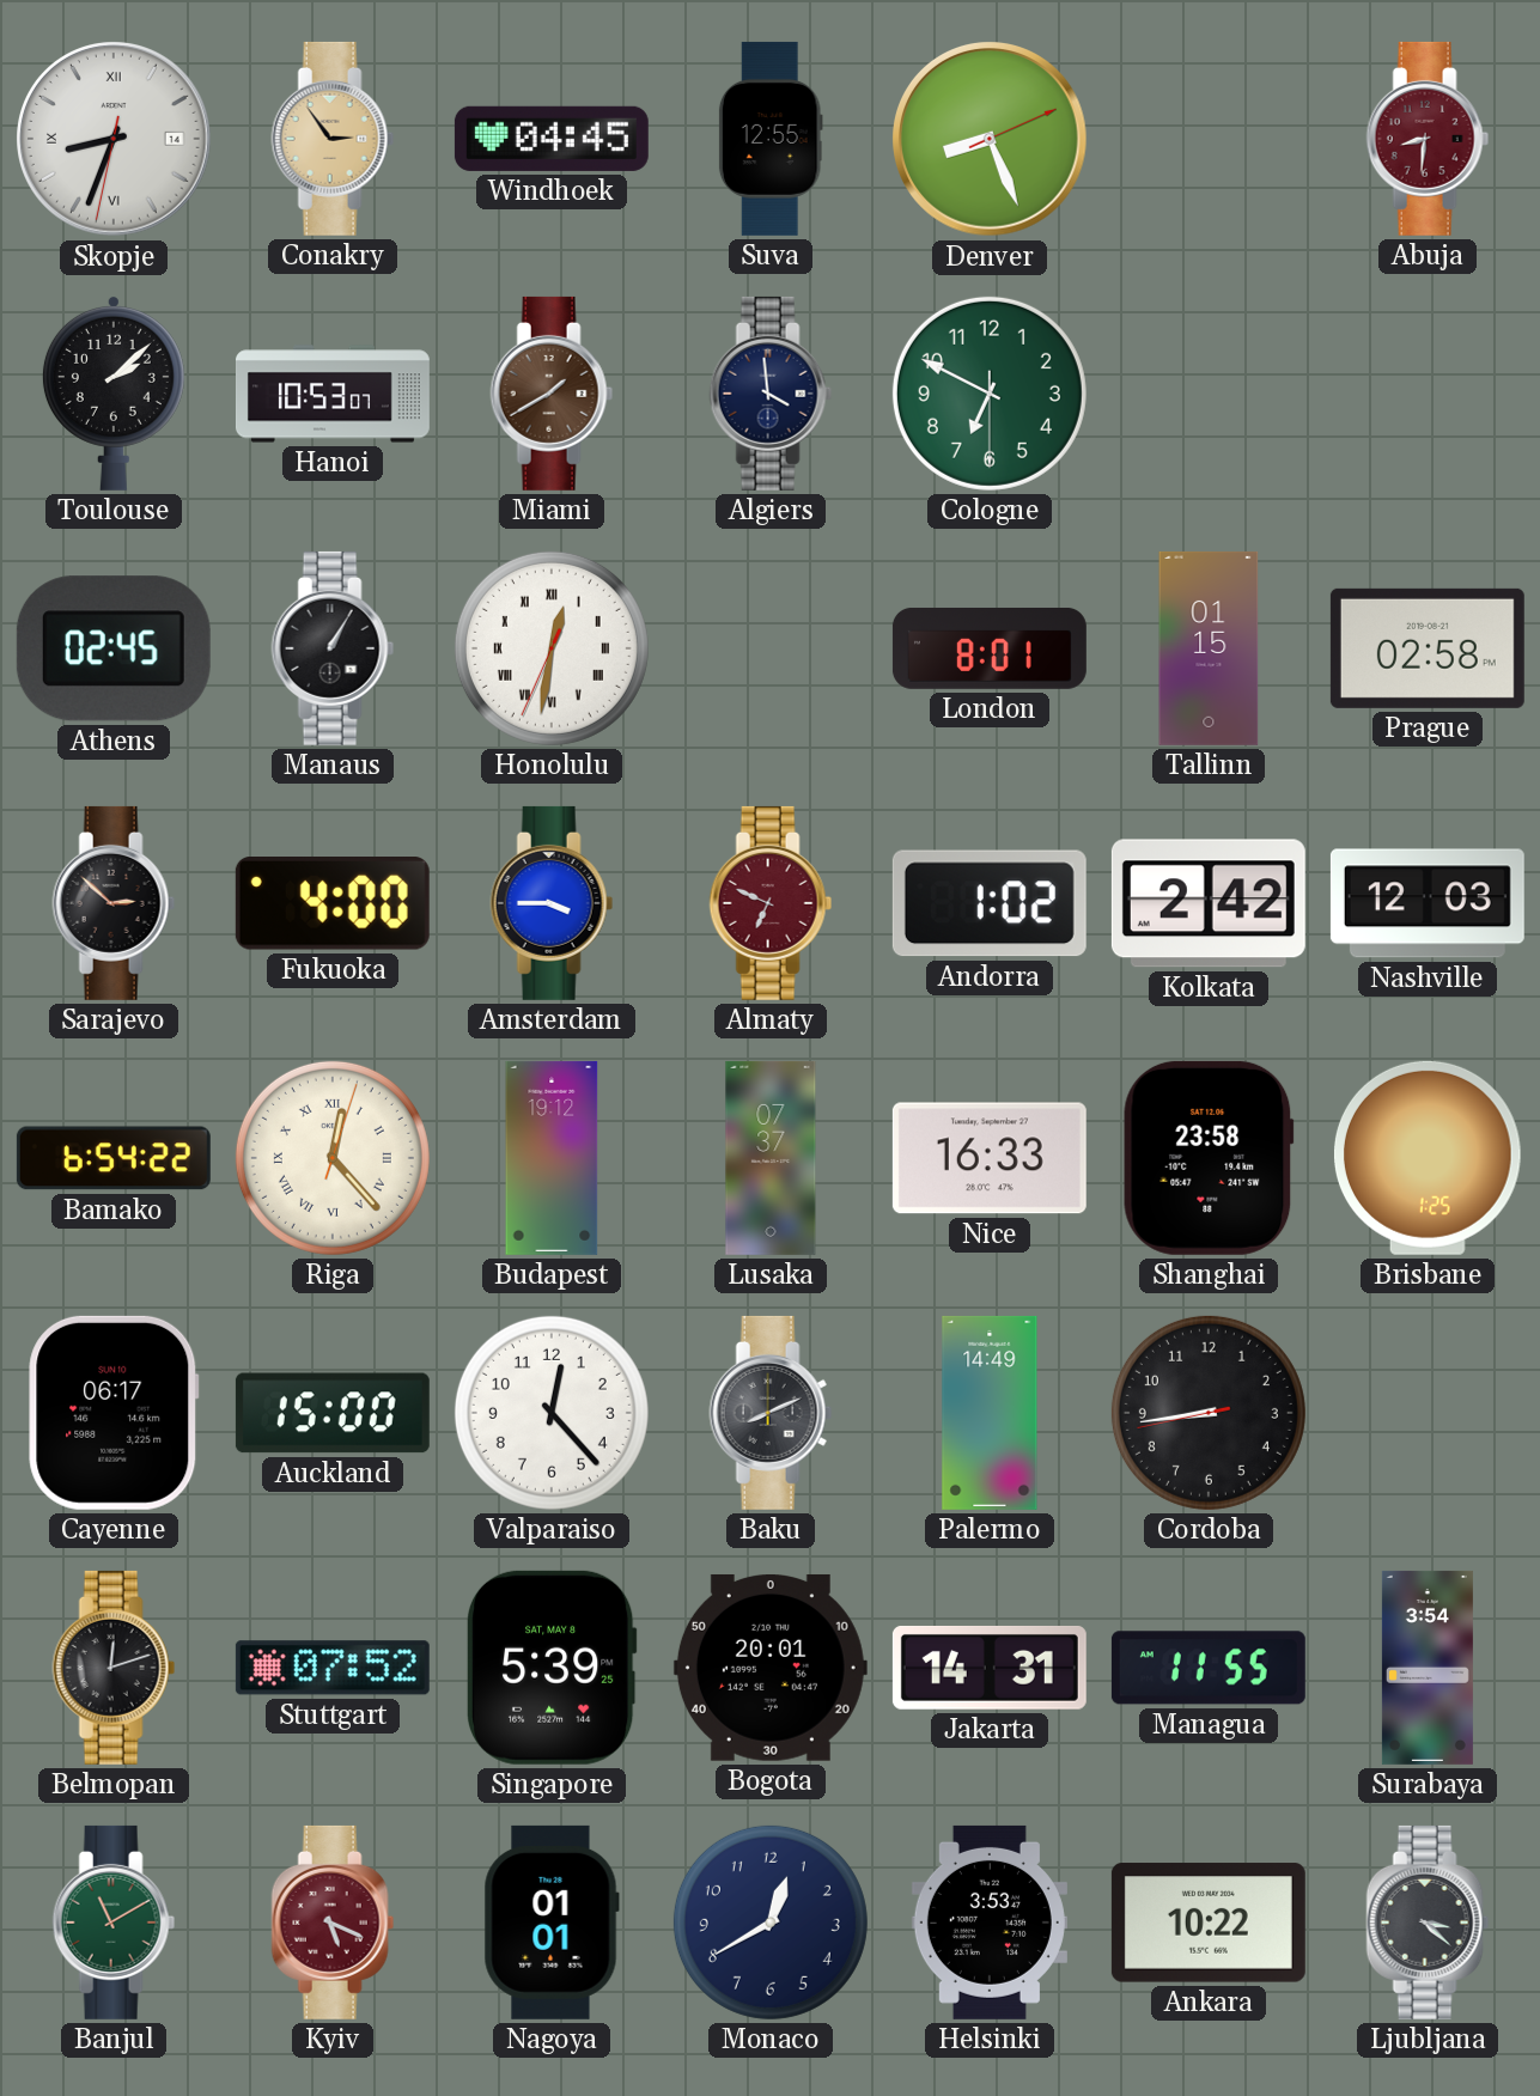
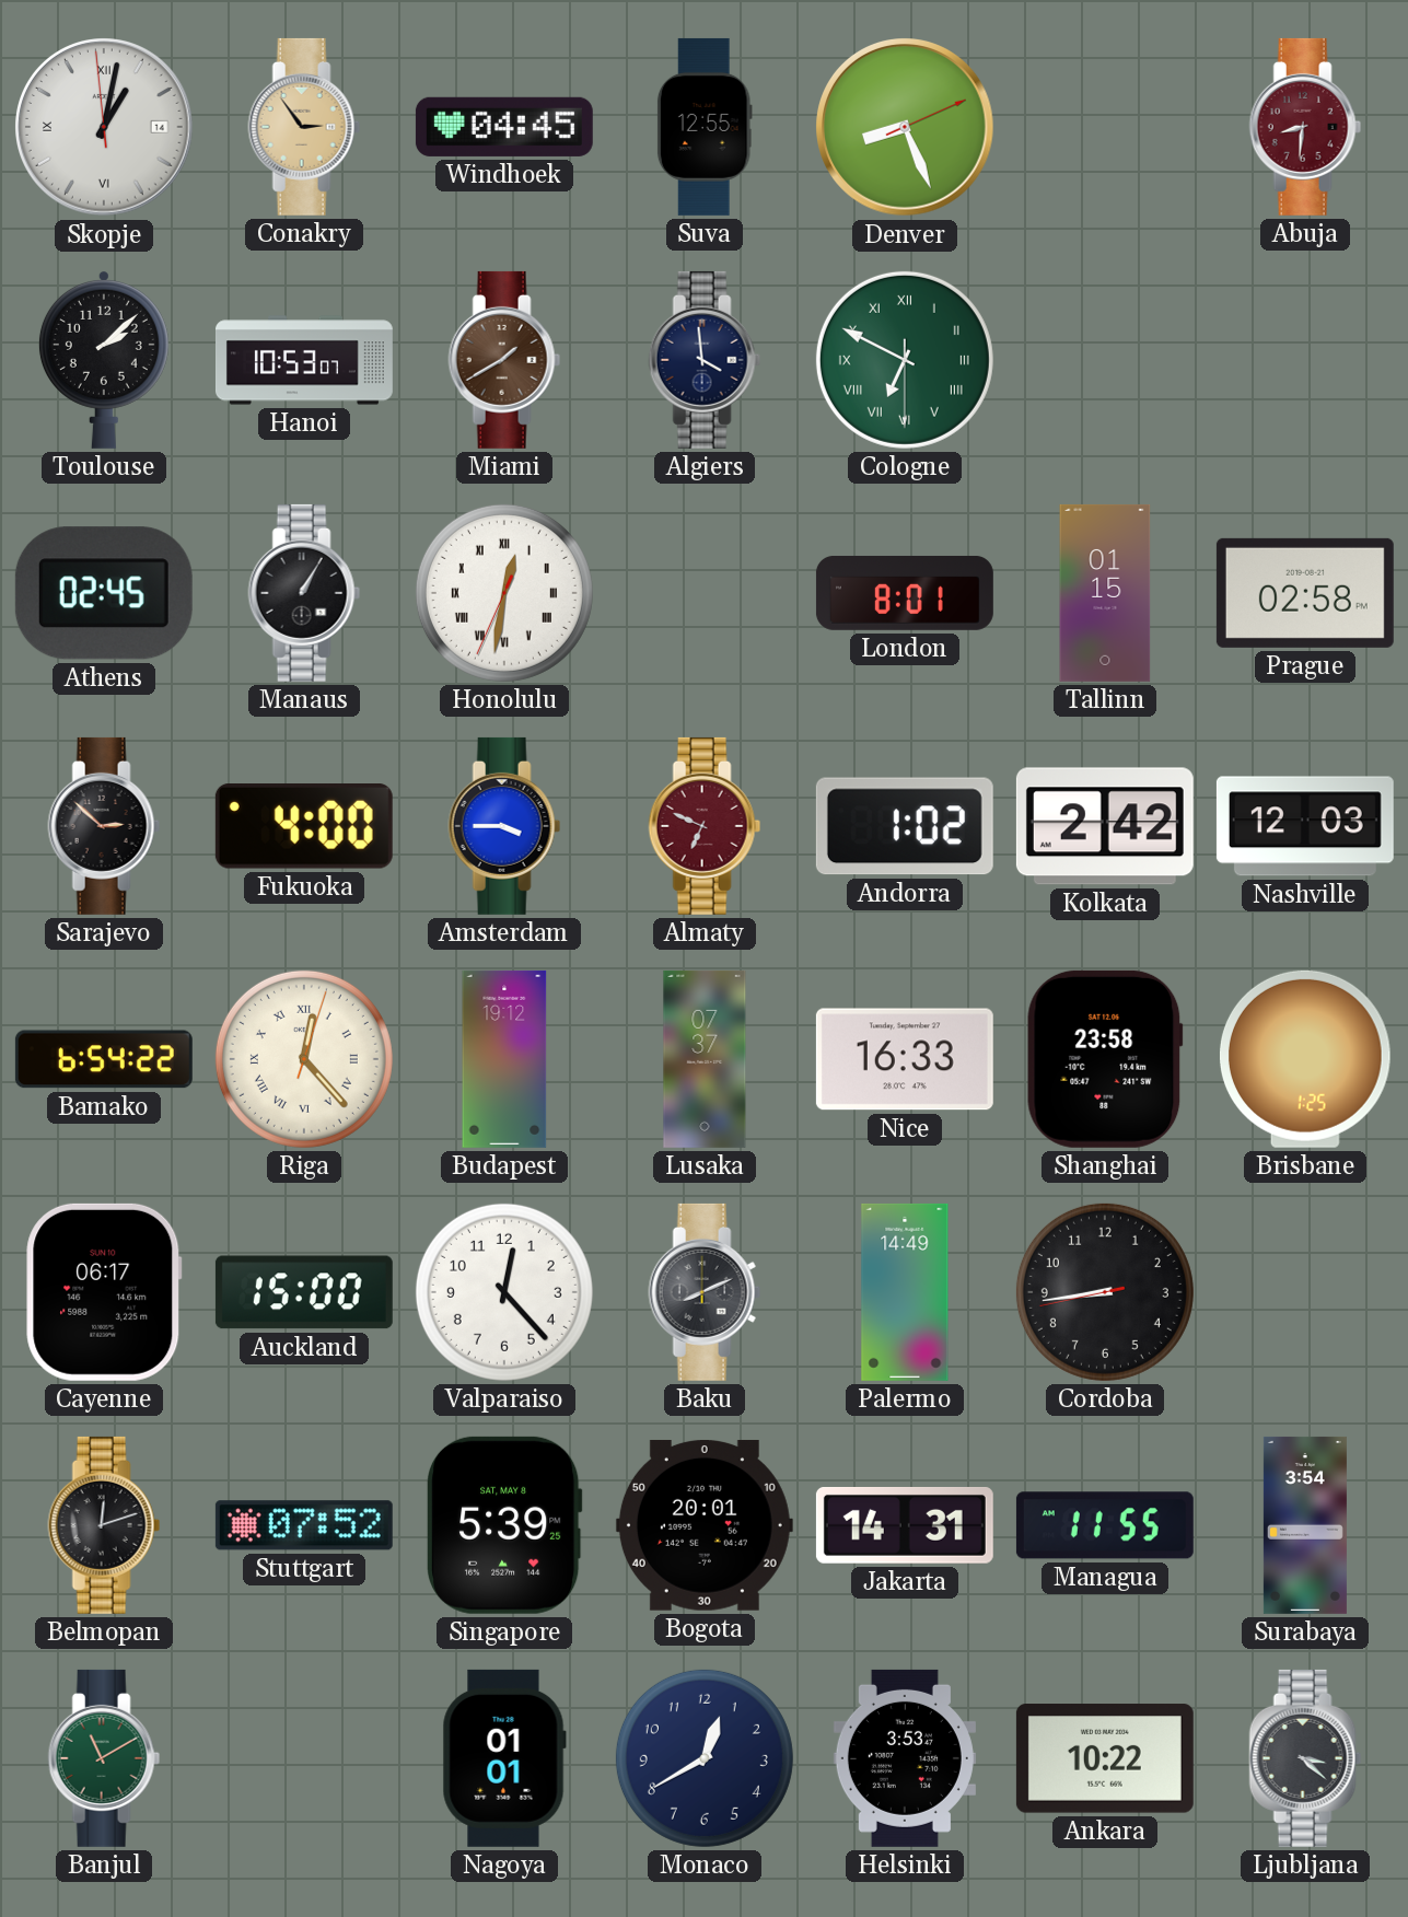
Skopje: 8:33 -> 1:01
Cologne numerals: Arabic -> Roman
Kyiv: 5:19 -> none
